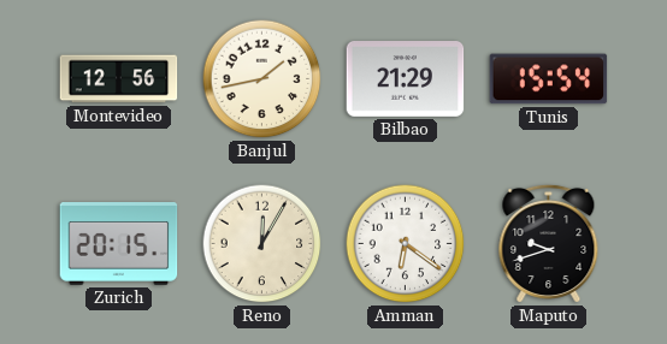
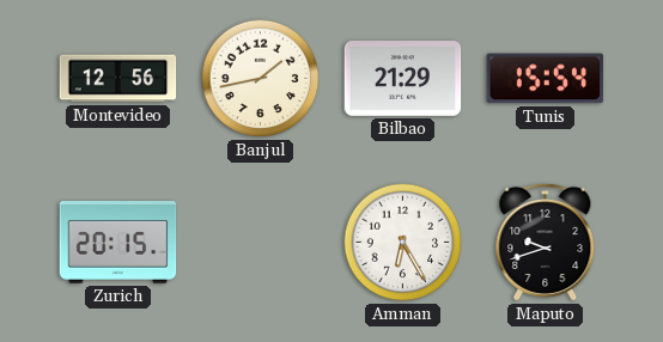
Reno: 12:05 -> none
Amman: 6:21 -> 6:25
